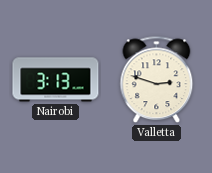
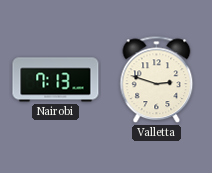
Nairobi: 3:13 -> 7:13
